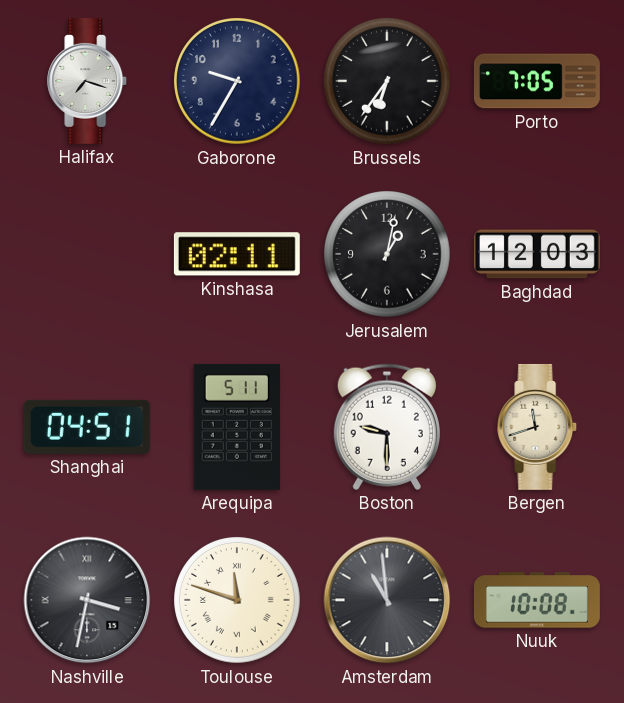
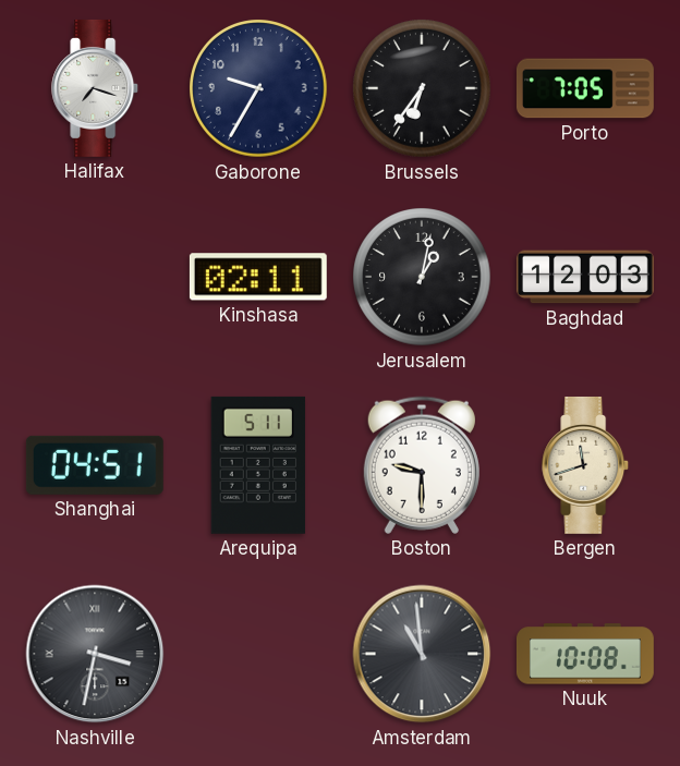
Toulouse: 11:48 -> none
